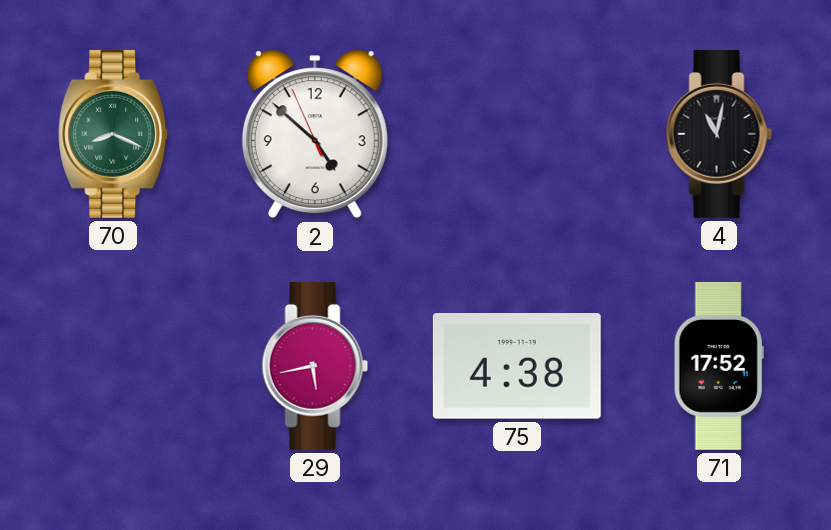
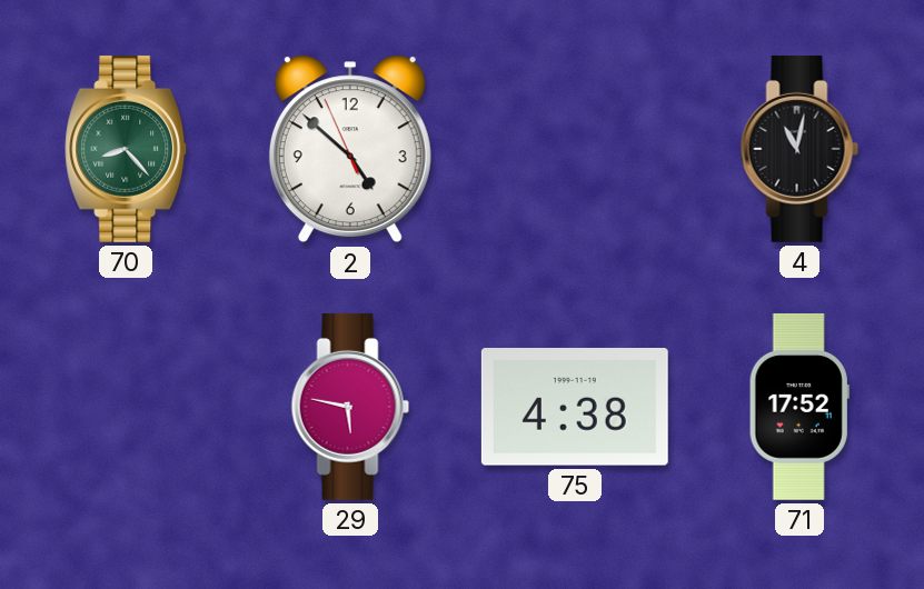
70: 8:19 -> 8:23
29: 5:43 -> 5:47
